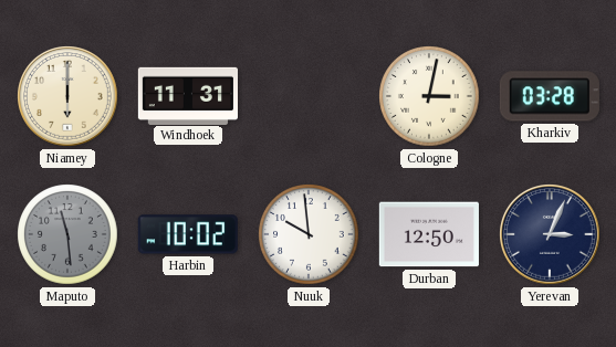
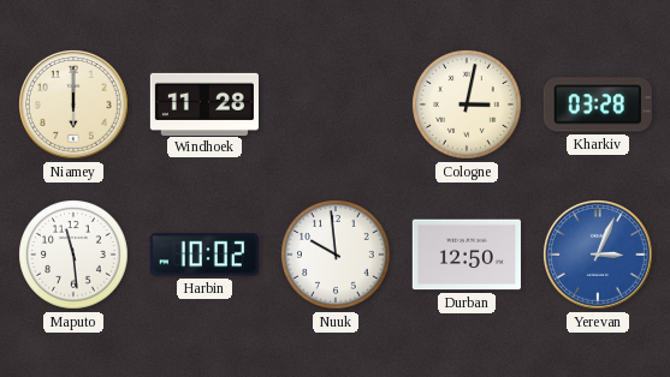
Windhoek: 11:31 -> 11:28
Maputo dial: grey -> white
Yerevan dial: navy -> blue
